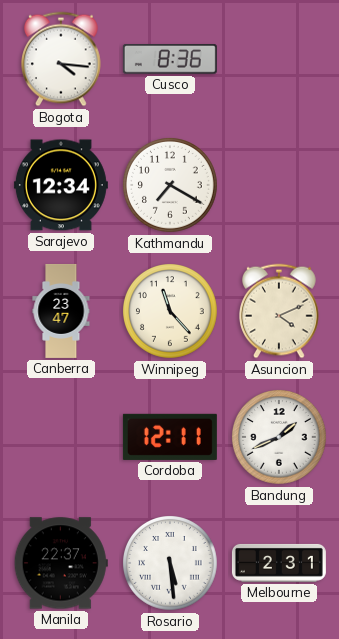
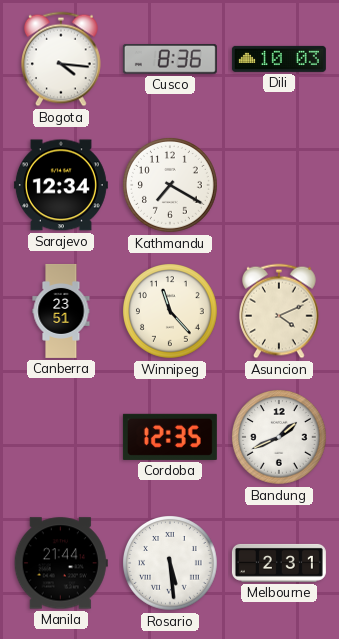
Dili: none -> 10:03
Canberra: 23:47 -> 23:51
Cordoba: 12:11 -> 12:35
Manila: 22:37 -> 21:44
